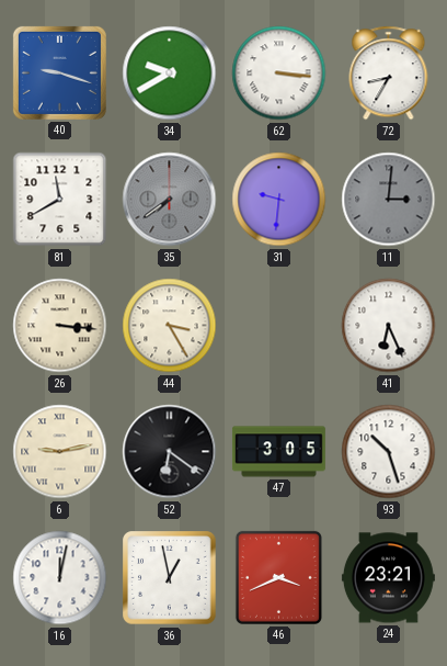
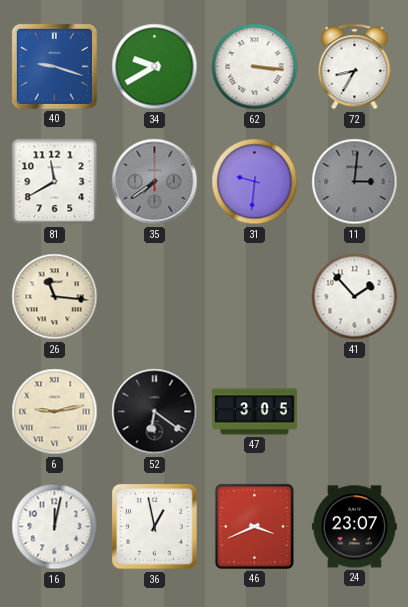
26: 3:16 -> 11:16
44: 3:25 -> none
41: 6:26 -> 1:53
93: 10:27 -> none
24: 23:21 -> 23:07
